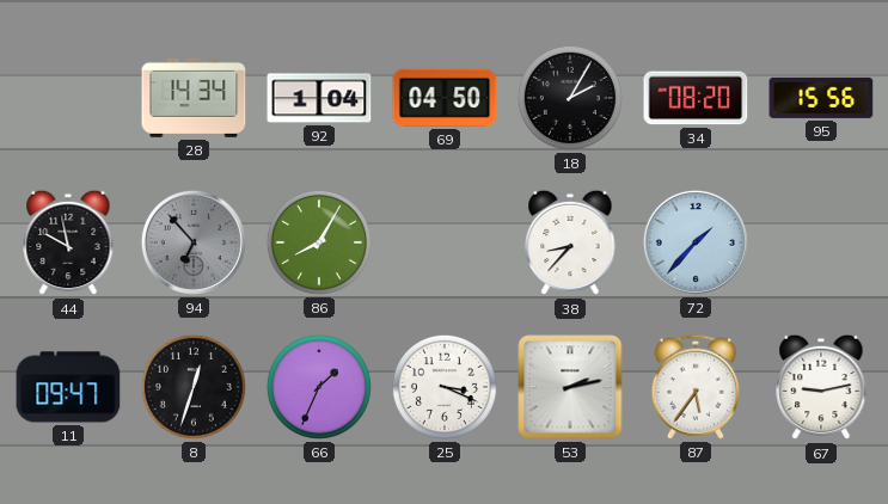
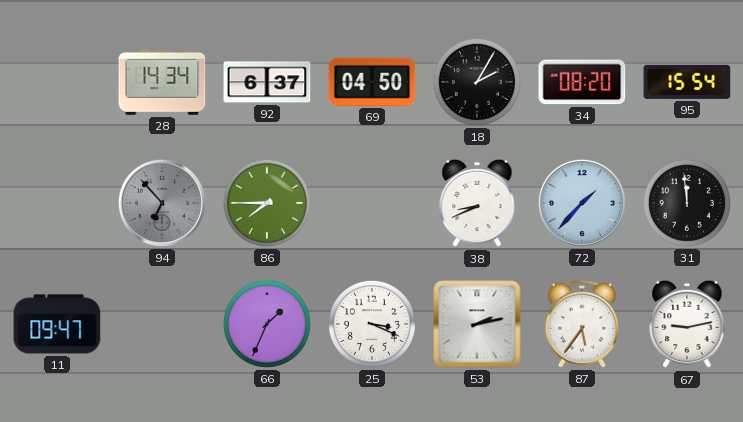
92: 1:04 -> 6:37
95: 15:56 -> 15:54
44: 9:58 -> none
86: 8:05 -> 7:45
38: 8:37 -> 8:41
31: none -> 11:59
8: 12:33 -> none
